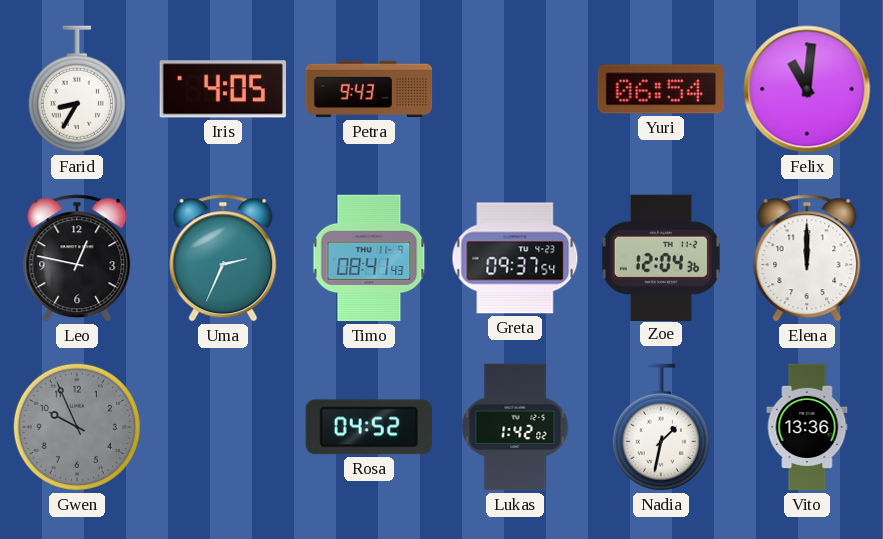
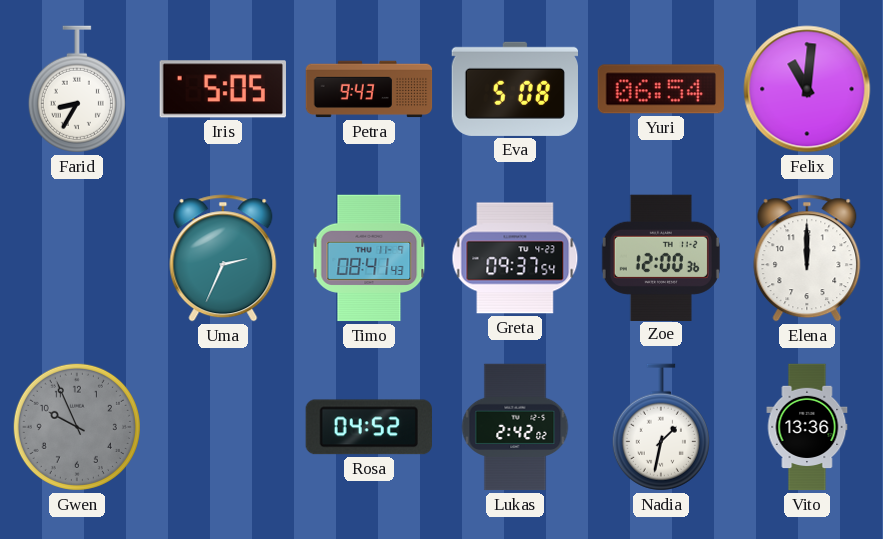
Iris: 4:05 -> 5:05
Eva: none -> 5:08
Leo: 12:47 -> none
Zoe: 12:04 -> 12:00
Lukas: 1:42 -> 2:42
